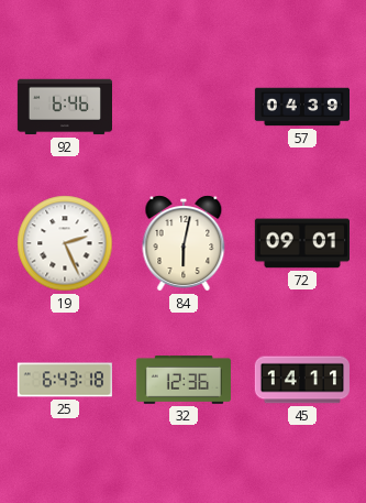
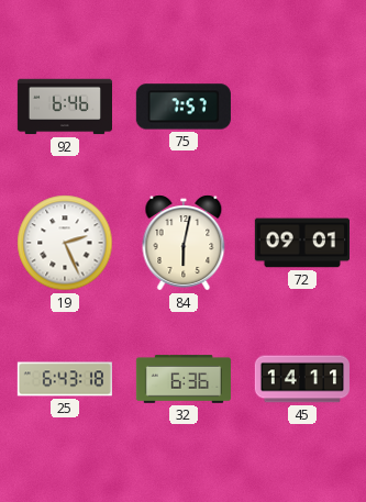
75: none -> 7:57
57: 04:39 -> none
32: 12:36 -> 6:36
